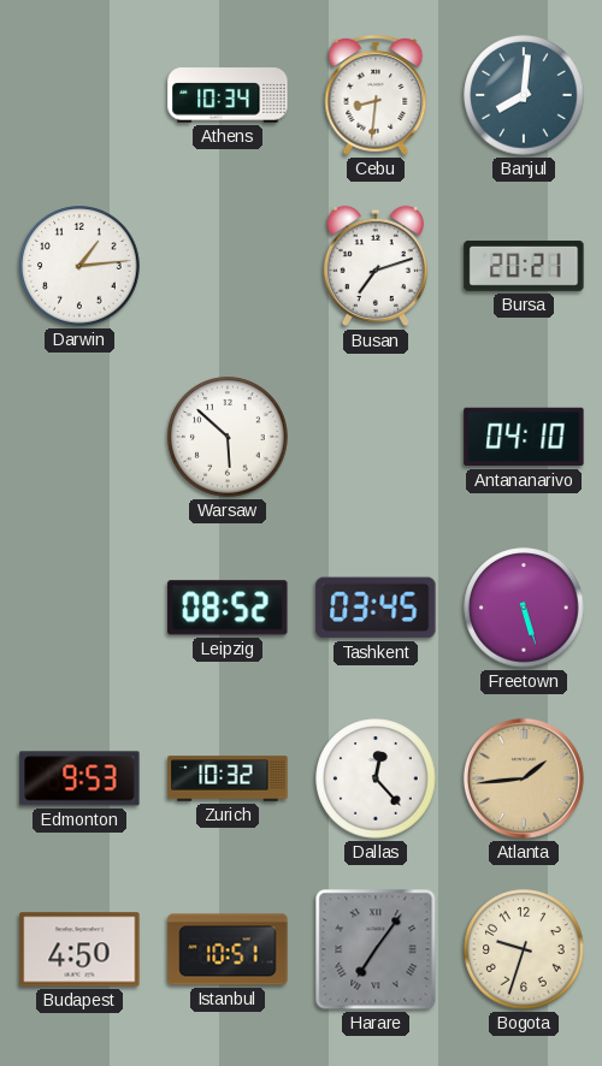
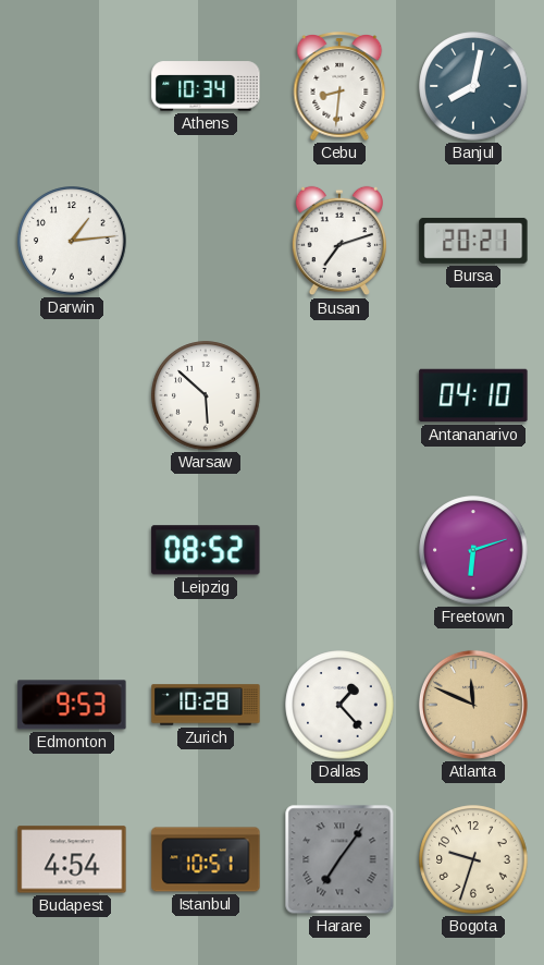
Banjul: 8:01 -> 8:02
Tashkent: 03:45 -> none
Freetown: 5:27 -> 6:12
Zurich: 10:32 -> 10:28
Dallas: 12:23 -> 1:23
Atlanta: 1:44 -> 11:49
Budapest: 4:50 -> 4:54
